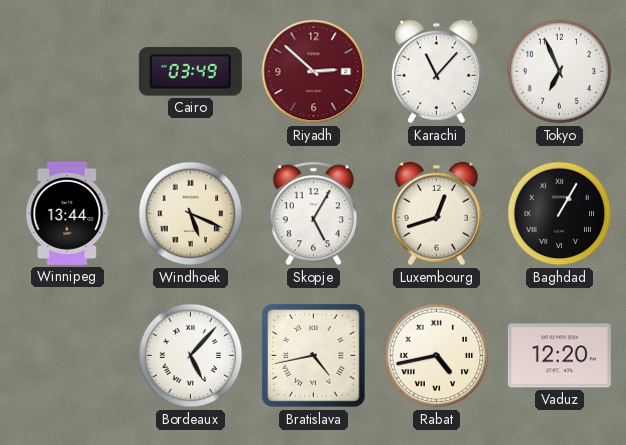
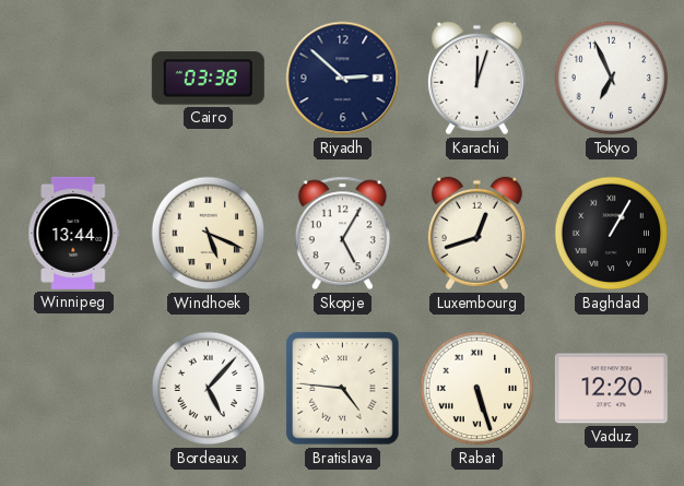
Cairo: 03:49 -> 03:38
Riyadh dial: burgundy -> navy
Karachi: 11:07 -> 12:03
Bratislava: 4:43 -> 4:46
Rabat: 4:43 -> 5:27
